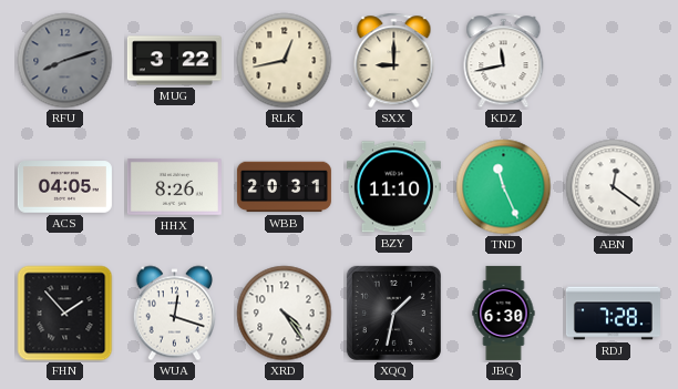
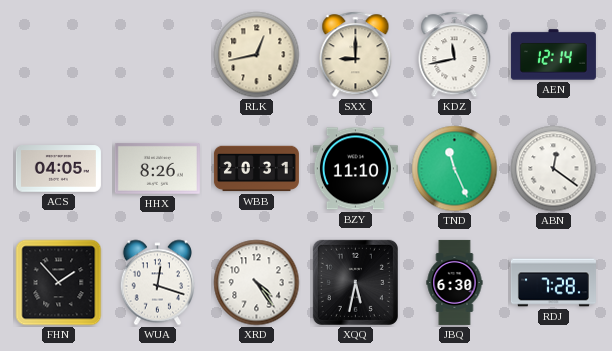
RFU: 8:12 -> none
MUG: 3:22 -> none
AEN: none -> 12:14
XQQ: 1:32 -> 5:32
